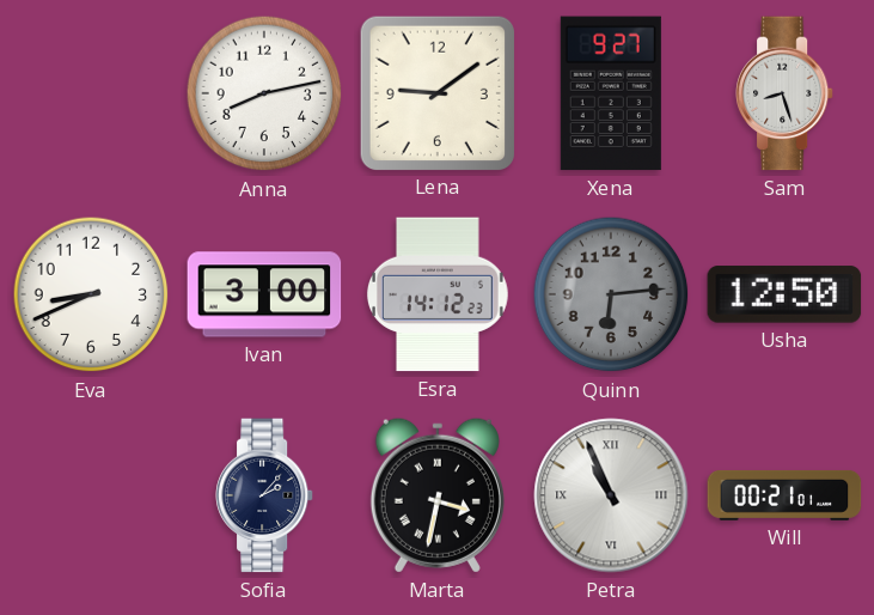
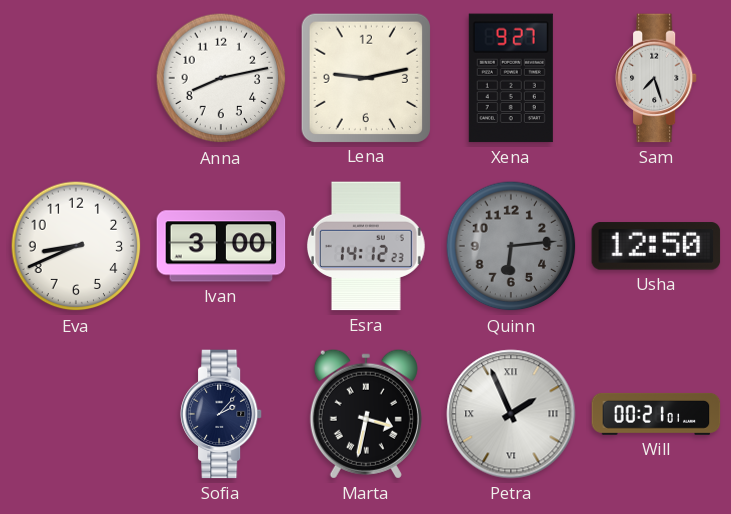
Lena: 9:09 -> 9:13
Sam: 8:27 -> 7:27
Petra: 10:56 -> 1:56
